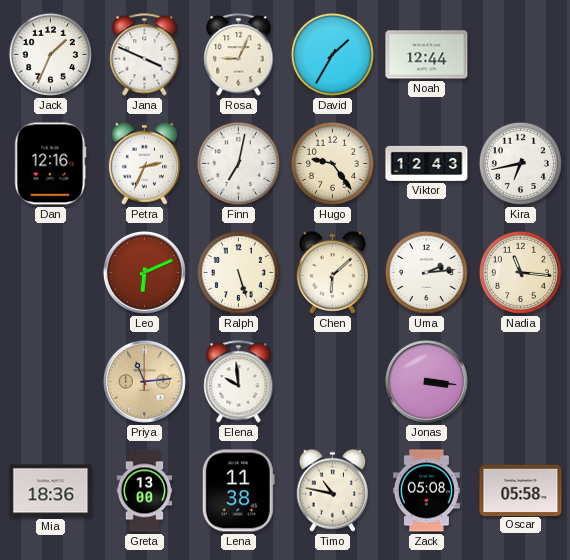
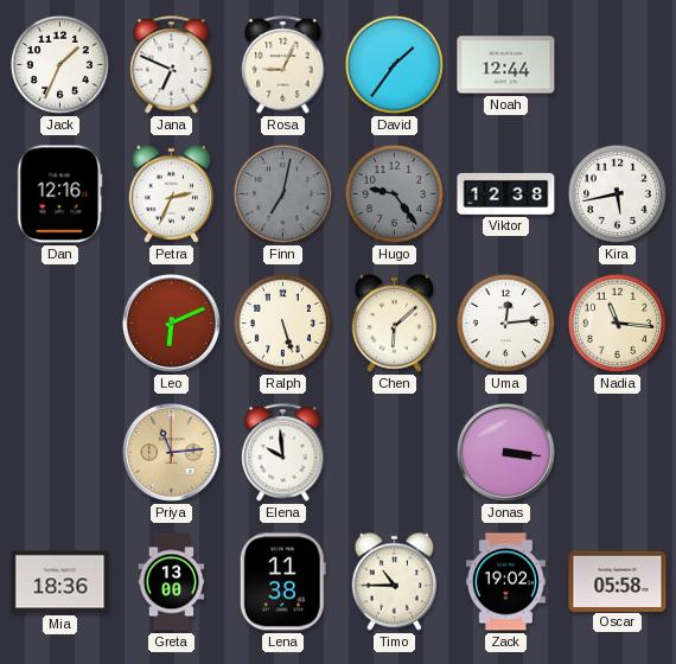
Jana: 3:49 -> 6:49
David: 1:35 -> 1:36
Finn dial: white -> grey
Hugo dial: cream -> grey
Viktor: 12:43 -> 12:38
Kira: 6:43 -> 5:43
Uma: 2:14 -> 12:14
Timo: 10:47 -> 10:45
Zack: 05:08 -> 19:02
